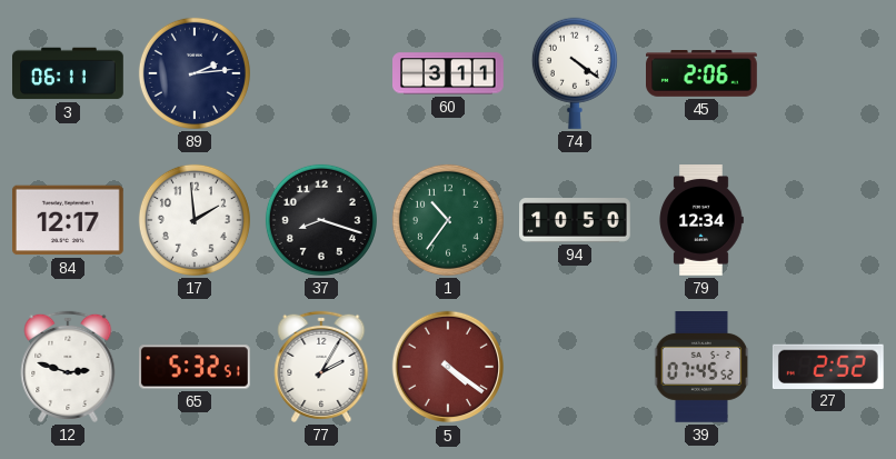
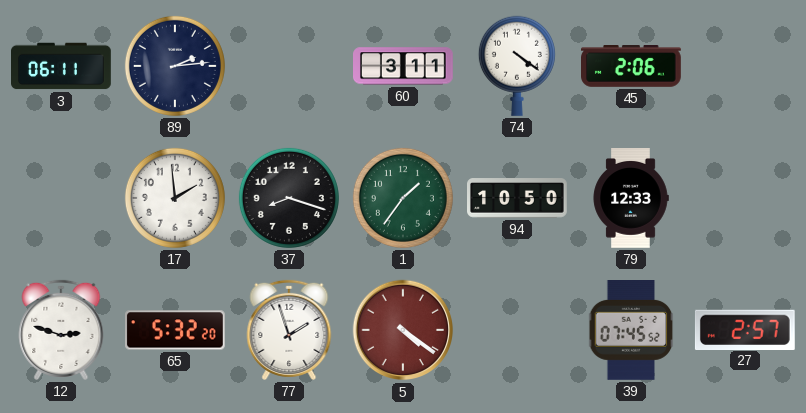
84: 12:17 -> none
1: 10:36 -> 1:36
79: 12:34 -> 12:33
65: 5:32:51 -> 5:32:20
77: 2:05 -> 1:57
27: 2:52 -> 2:57
